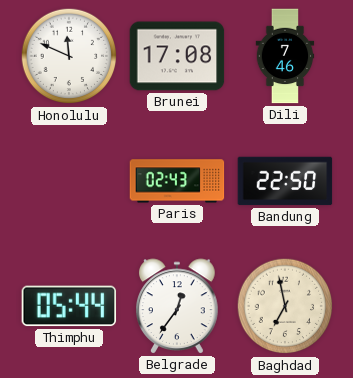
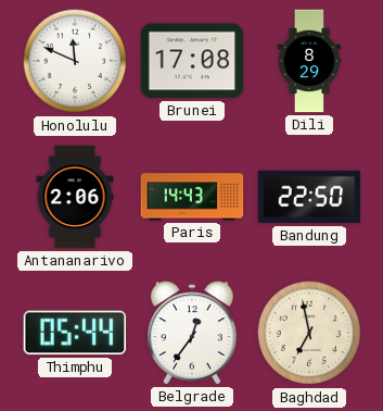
Dili: 7:46 -> 8:29
Antananarivo: none -> 2:06
Paris: 02:43 -> 14:43
